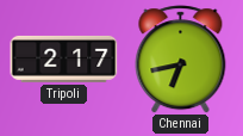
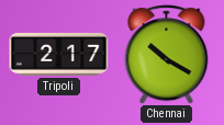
Chennai: 6:43 -> 10:20
